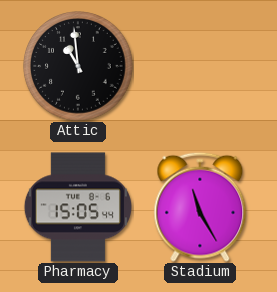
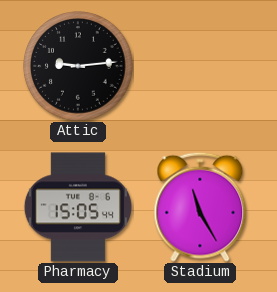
Attic: 10:59 -> 9:14
